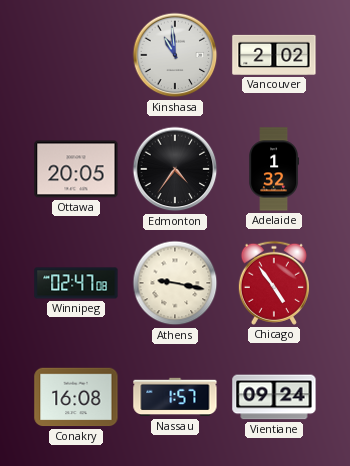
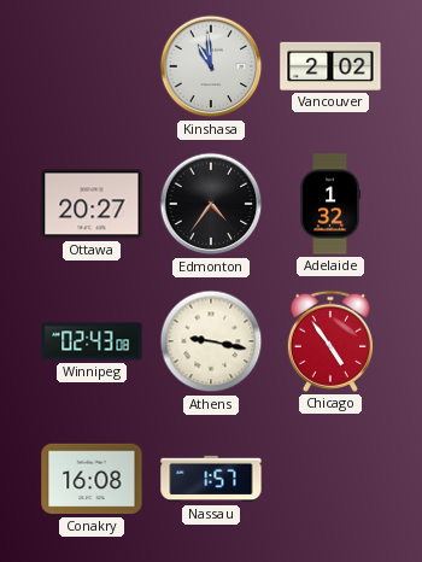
Ottawa: 20:05 -> 20:27
Winnipeg: 02:47 -> 02:43
Vientiane: 09:24 -> none
